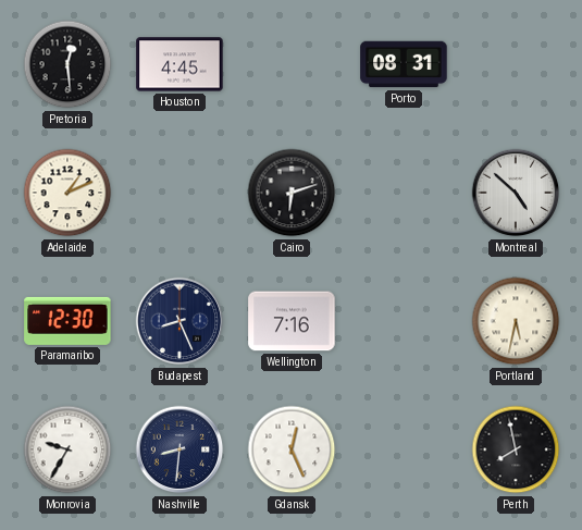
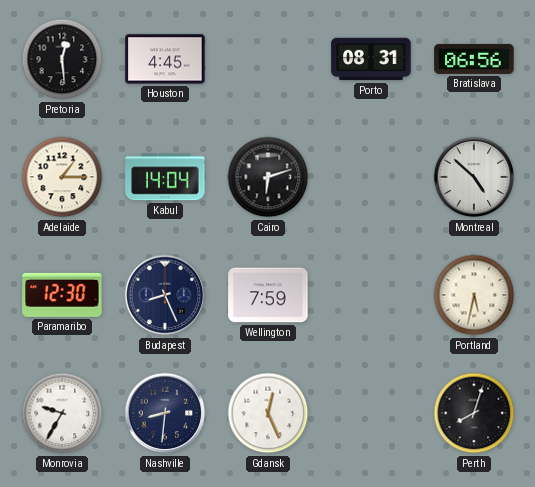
Bratislava: none -> 06:56
Adelaide: 1:11 -> 1:15
Kabul: none -> 14:04
Wellington: 7:16 -> 7:59
Perth: 7:58 -> 8:03
